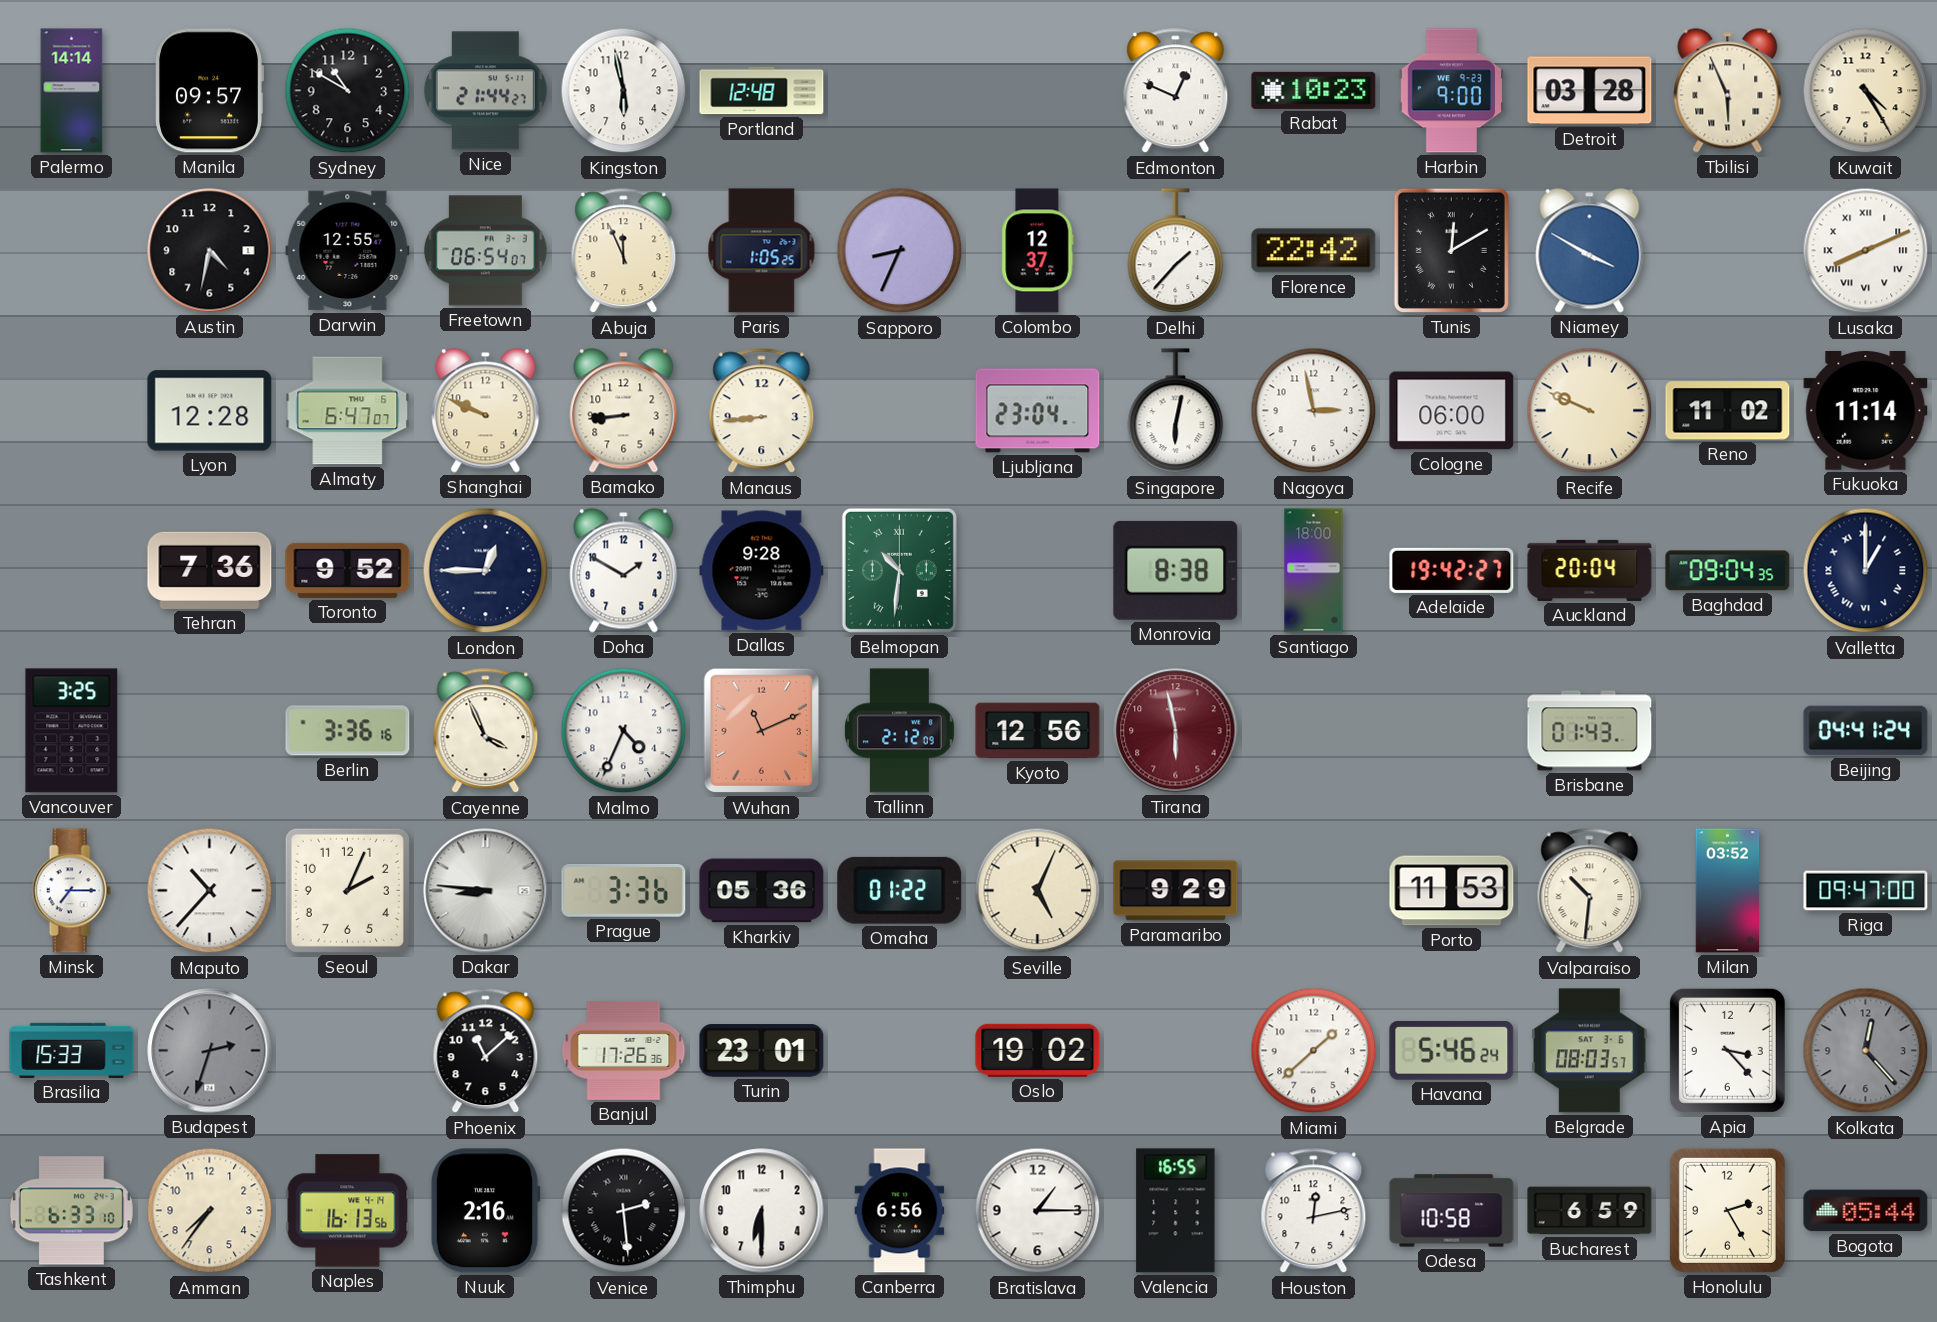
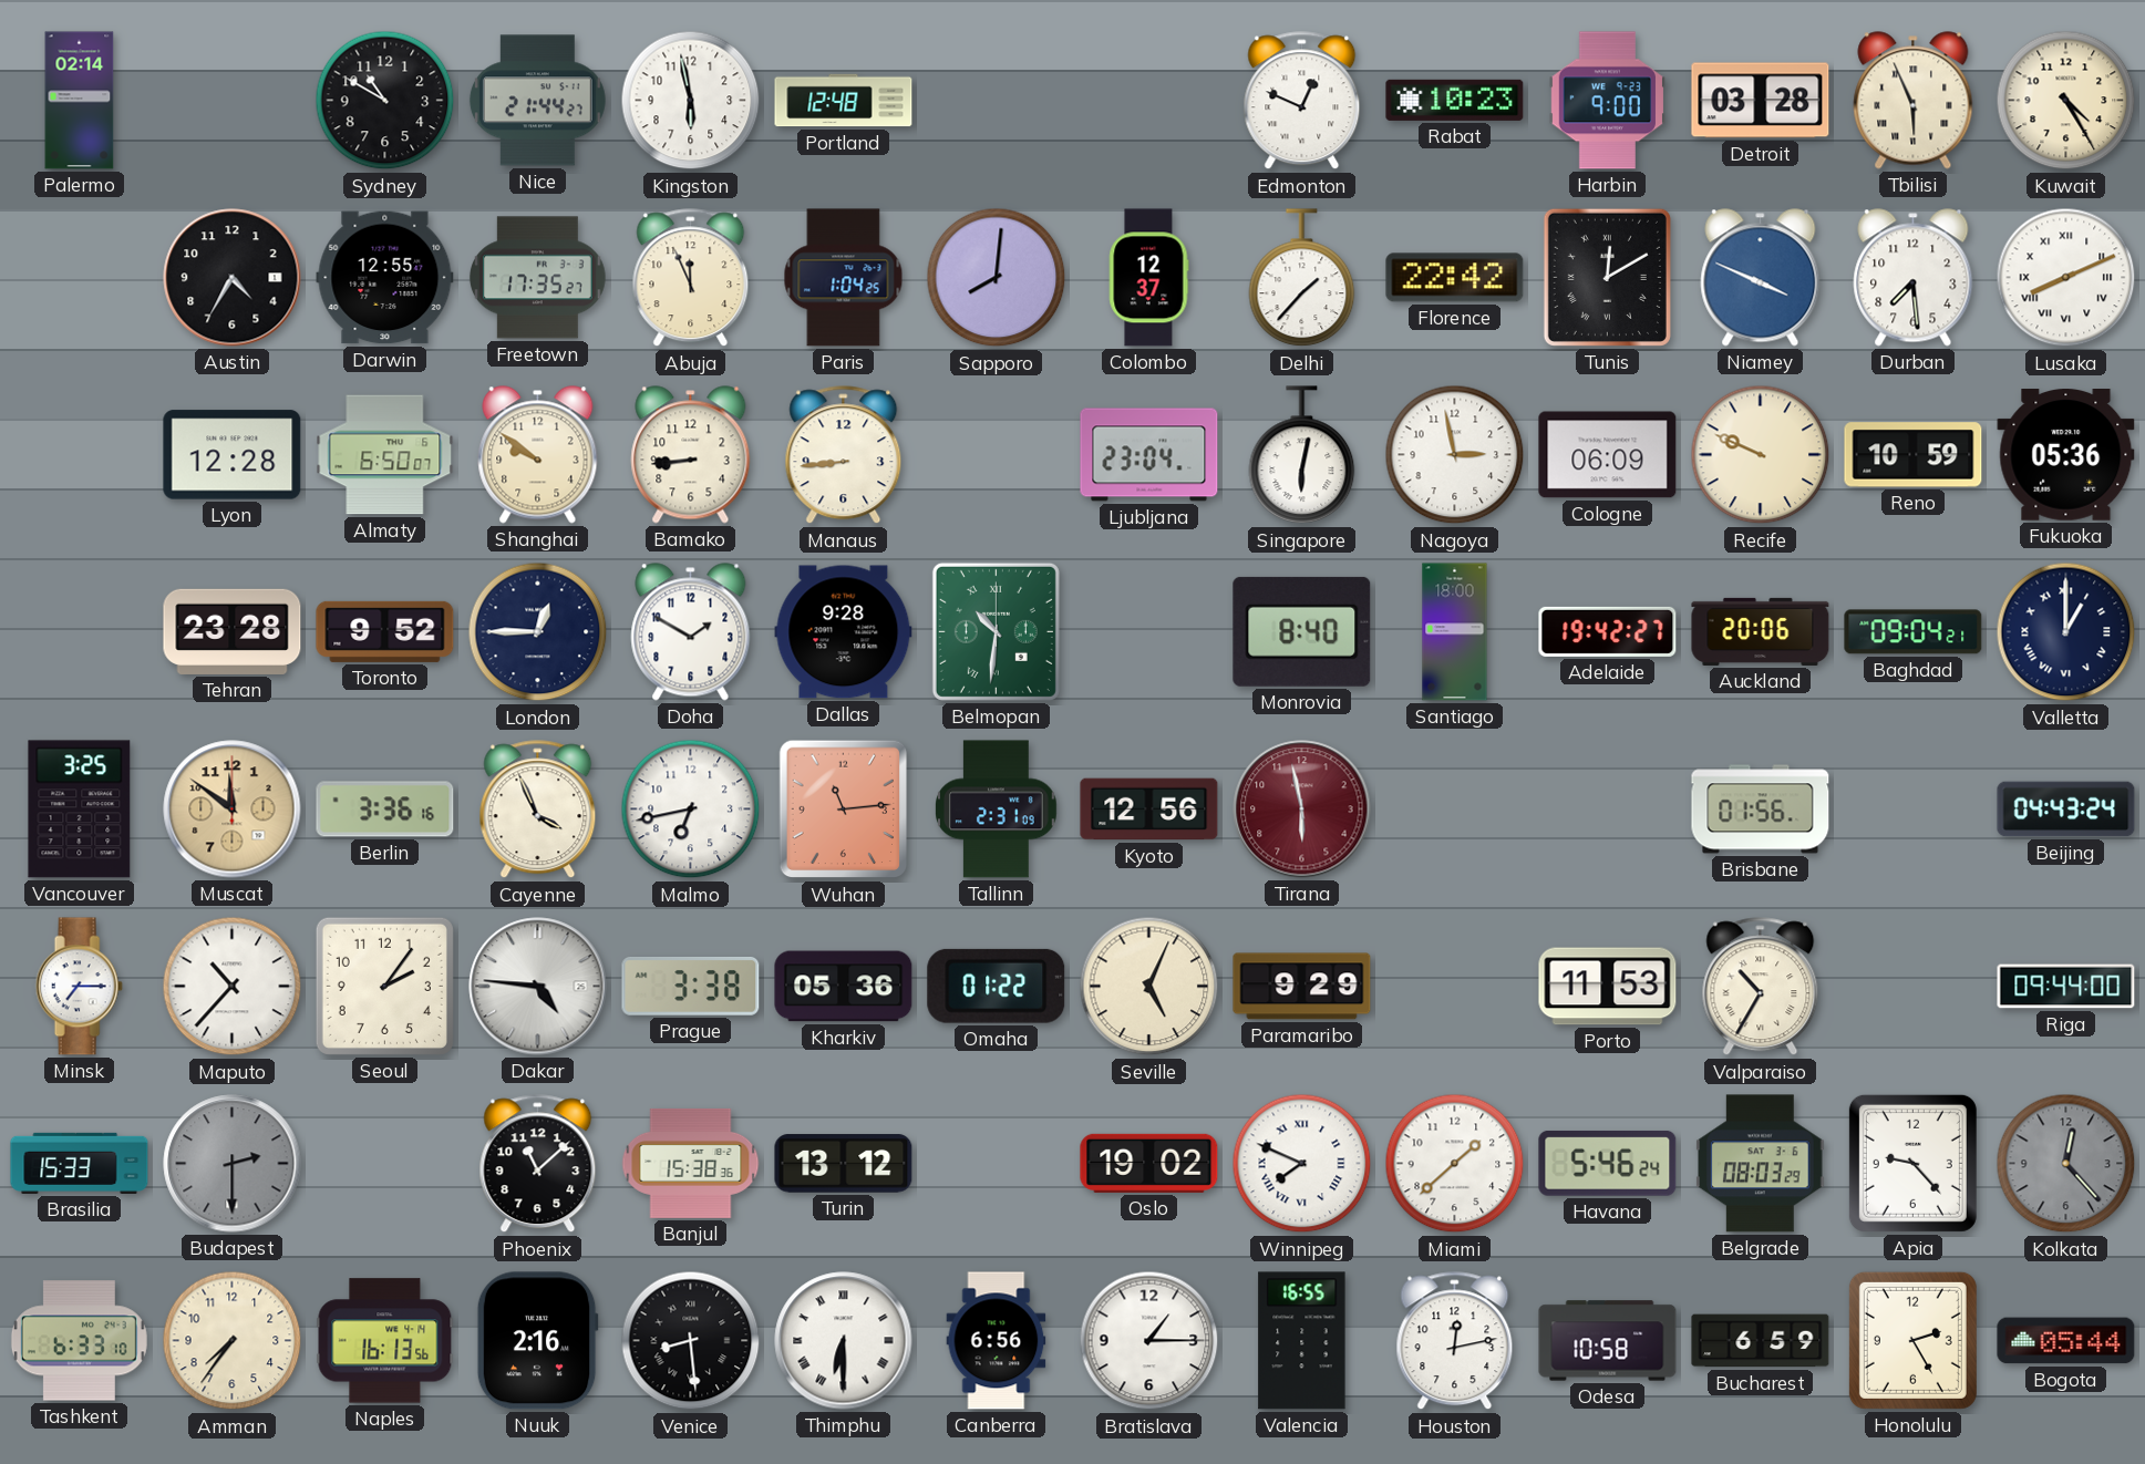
Palermo: 14:14 -> 02:14
Manila: 09:57 -> none
Austin: 4:32 -> 4:35
Freetown: 06:54 -> 17:35
Paris: 1:05 -> 1:04
Sapporo: 8:34 -> 8:01
Niamey: 3:50 -> 3:49
Durban: none -> 7:29
Almaty: 6:47 -> 6:50
Shanghai: 9:49 -> 9:51
Cologne: 06:00 -> 06:09
Reno: 11:02 -> 10:59
Fukuoka: 11:14 -> 05:36
Tehran: 7:36 -> 23:28
Monrovia: 8:38 -> 8:40
Auckland: 20:04 -> 20:06
Baghdad: 09:04:35 -> 09:04:21
Muscat: none -> 11:51
Malmo: 4:34 -> 6:43
Wuhan: 11:11 -> 11:14
Tallinn: 2:12 -> 2:31
Brisbane: 01:43 -> 01:56
Beijing: 04:41 -> 04:43
Seoul: 2:04 -> 2:06
Dakar: 8:46 -> 4:46
Prague: 3:36 -> 3:38
Valparaiso: 10:31 -> 10:35
Milan: 03:52 -> none
Riga: 09:47 -> 09:44
Budapest: 2:33 -> 2:30
Banjul: 17:26 -> 15:38
Turin: 23:01 -> 13:12
Winnipeg: none -> 7:49
Belgrade: 08:03:57 -> 08:03:29
Apia: 3:23 -> 9:23
Venice: 2:29 -> 8:29
Thimphu numerals: Arabic -> Roman
